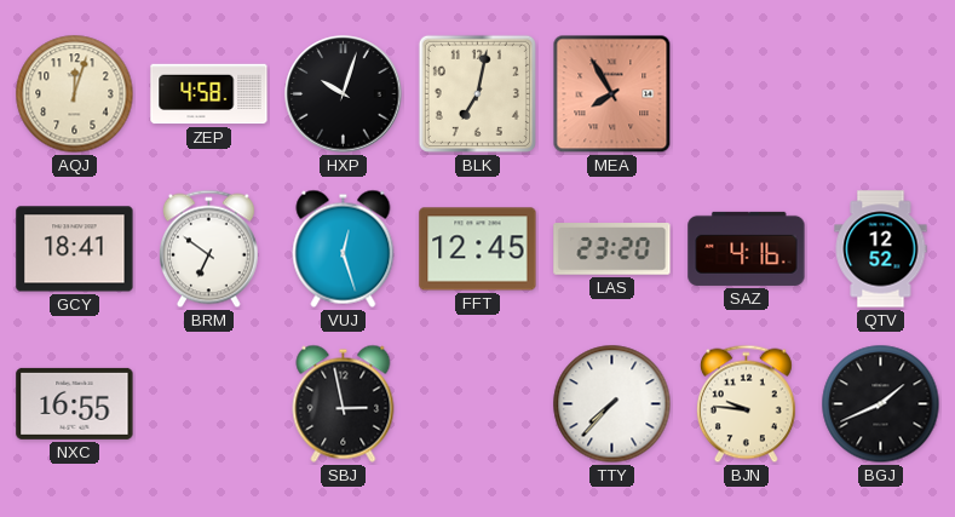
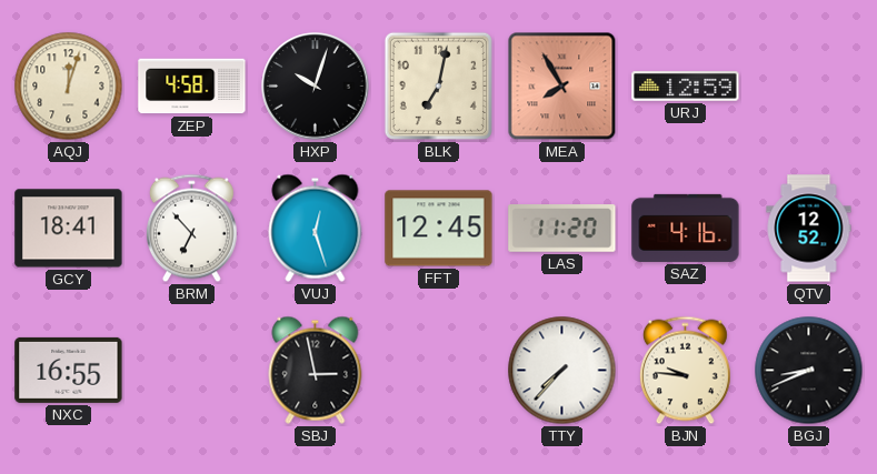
URJ: none -> 12:59
BRM: 6:51 -> 6:53
LAS: 23:20 -> 11:20
BGJ: 1:41 -> 8:41
